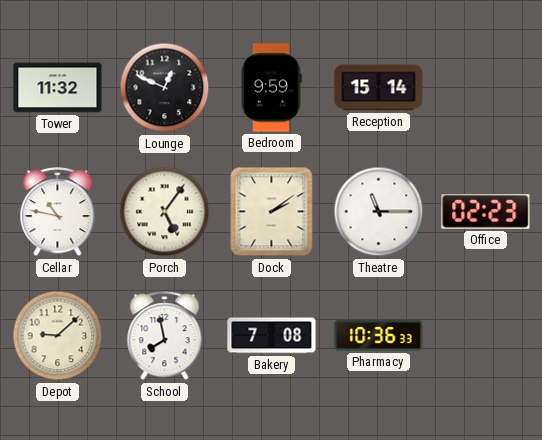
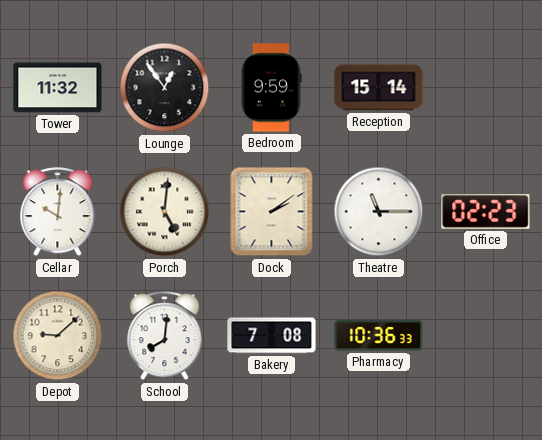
Lounge: 12:49 -> 12:54
Cellar: 10:47 -> 10:01
Porch: 5:06 -> 5:01
School: 7:58 -> 8:01
